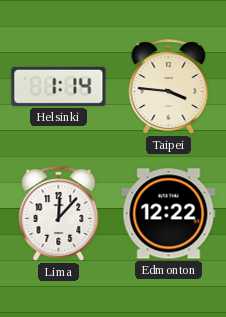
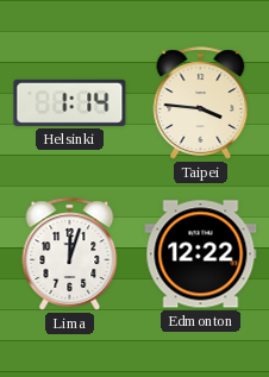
Lima: 12:07 -> 12:03
